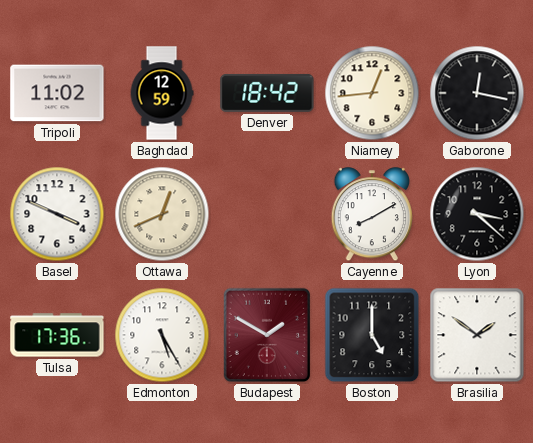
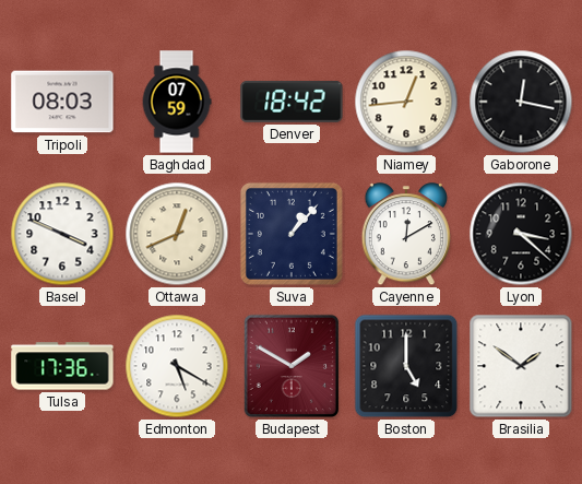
Tripoli: 11:02 -> 08:03
Baghdad: 12:59 -> 07:59
Suva: none -> 1:07
Cayenne: 8:10 -> 12:10
Edmonton: 5:25 -> 5:20
